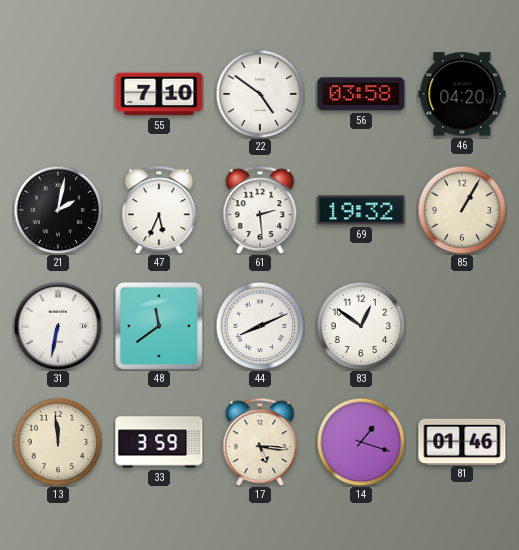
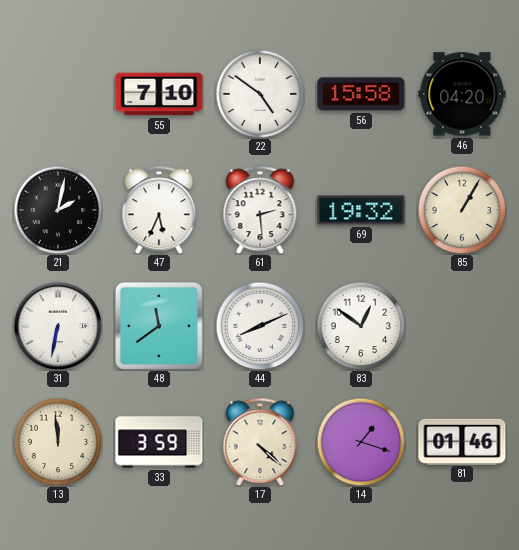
56: 03:58 -> 15:58
17: 5:16 -> 4:22
